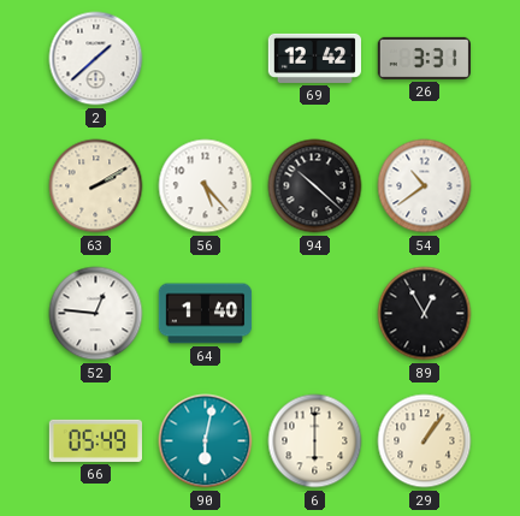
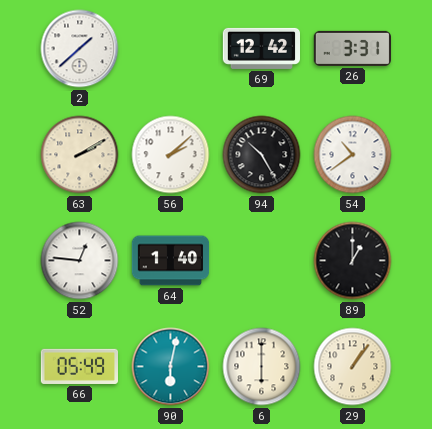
56: 5:23 -> 2:08
94: 10:22 -> 10:25
89: 12:55 -> 1:00
